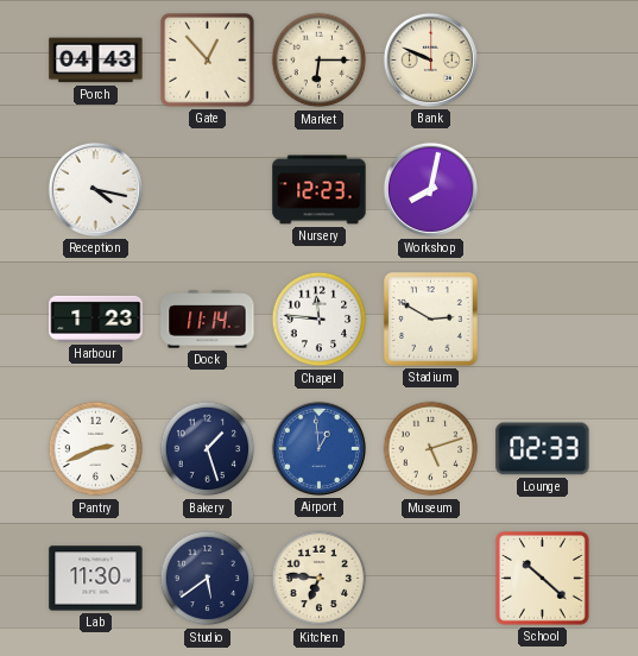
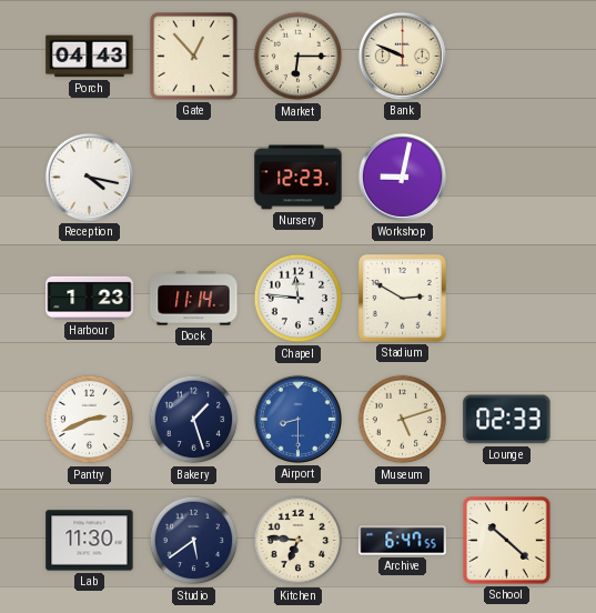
Workshop: 8:02 -> 9:02
Airport: 12:59 -> 8:30
Archive: none -> 6:47
